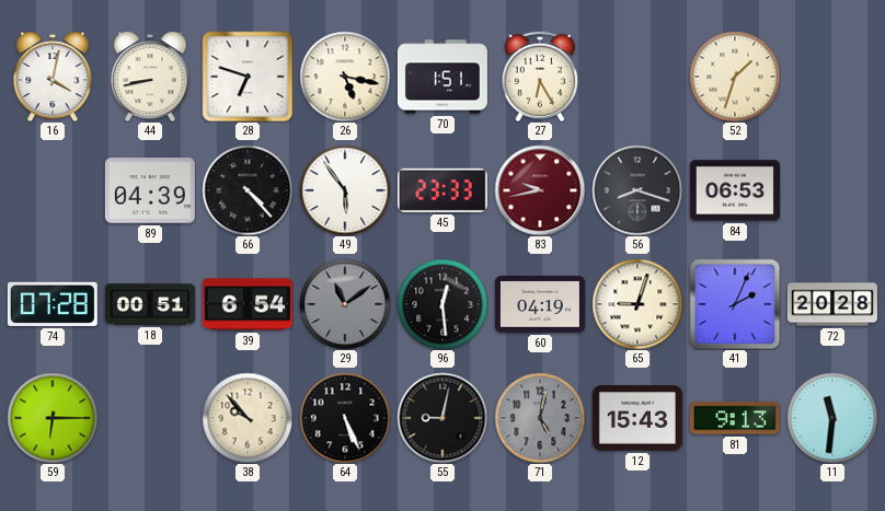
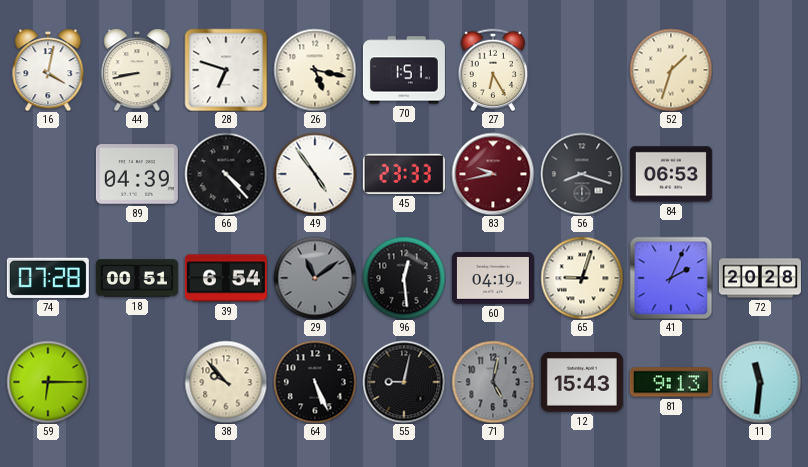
49: 5:54 -> 4:54
